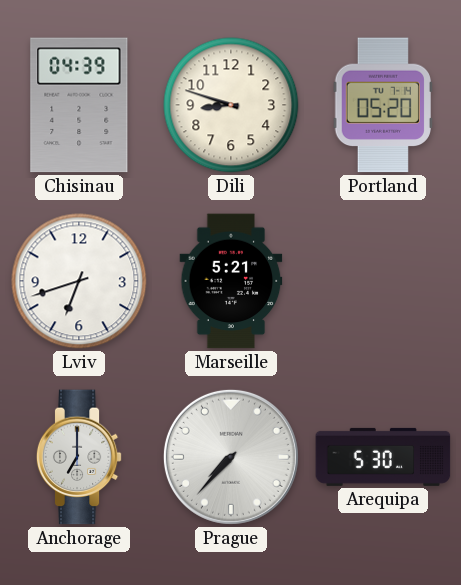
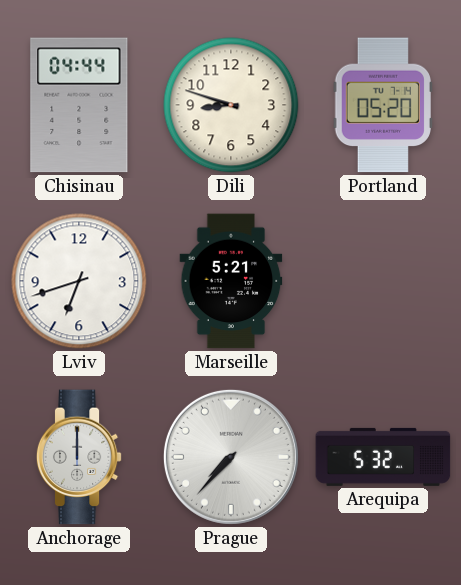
Chisinau: 04:39 -> 04:44
Anchorage: 7:00 -> 12:00
Arequipa: 5:30 -> 5:32
